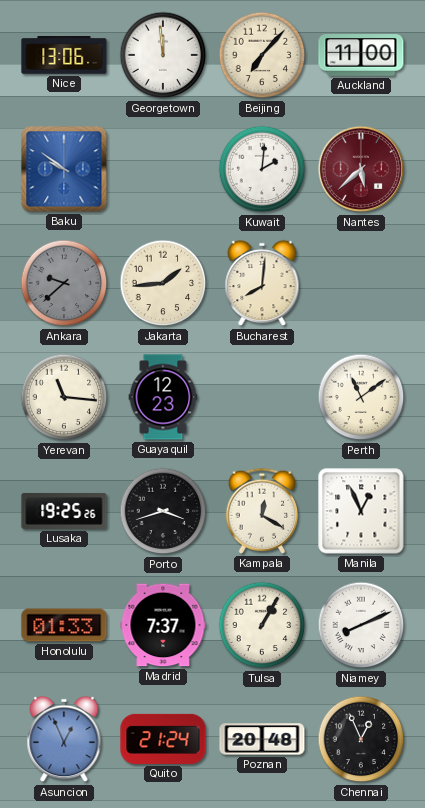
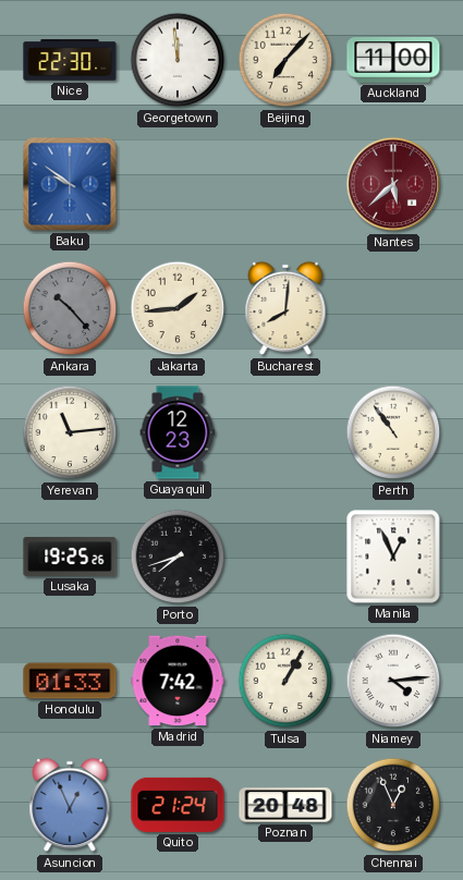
Nice: 13:06 -> 22:30
Kuwait: 2:01 -> none
Ankara: 9:38 -> 10:23
Yerevan: 11:16 -> 11:14
Perth: 11:09 -> 10:54
Porto: 3:42 -> 7:42
Kampala: 12:20 -> none
Madrid: 7:37 -> 7:42
Niamey: 8:11 -> 4:14
